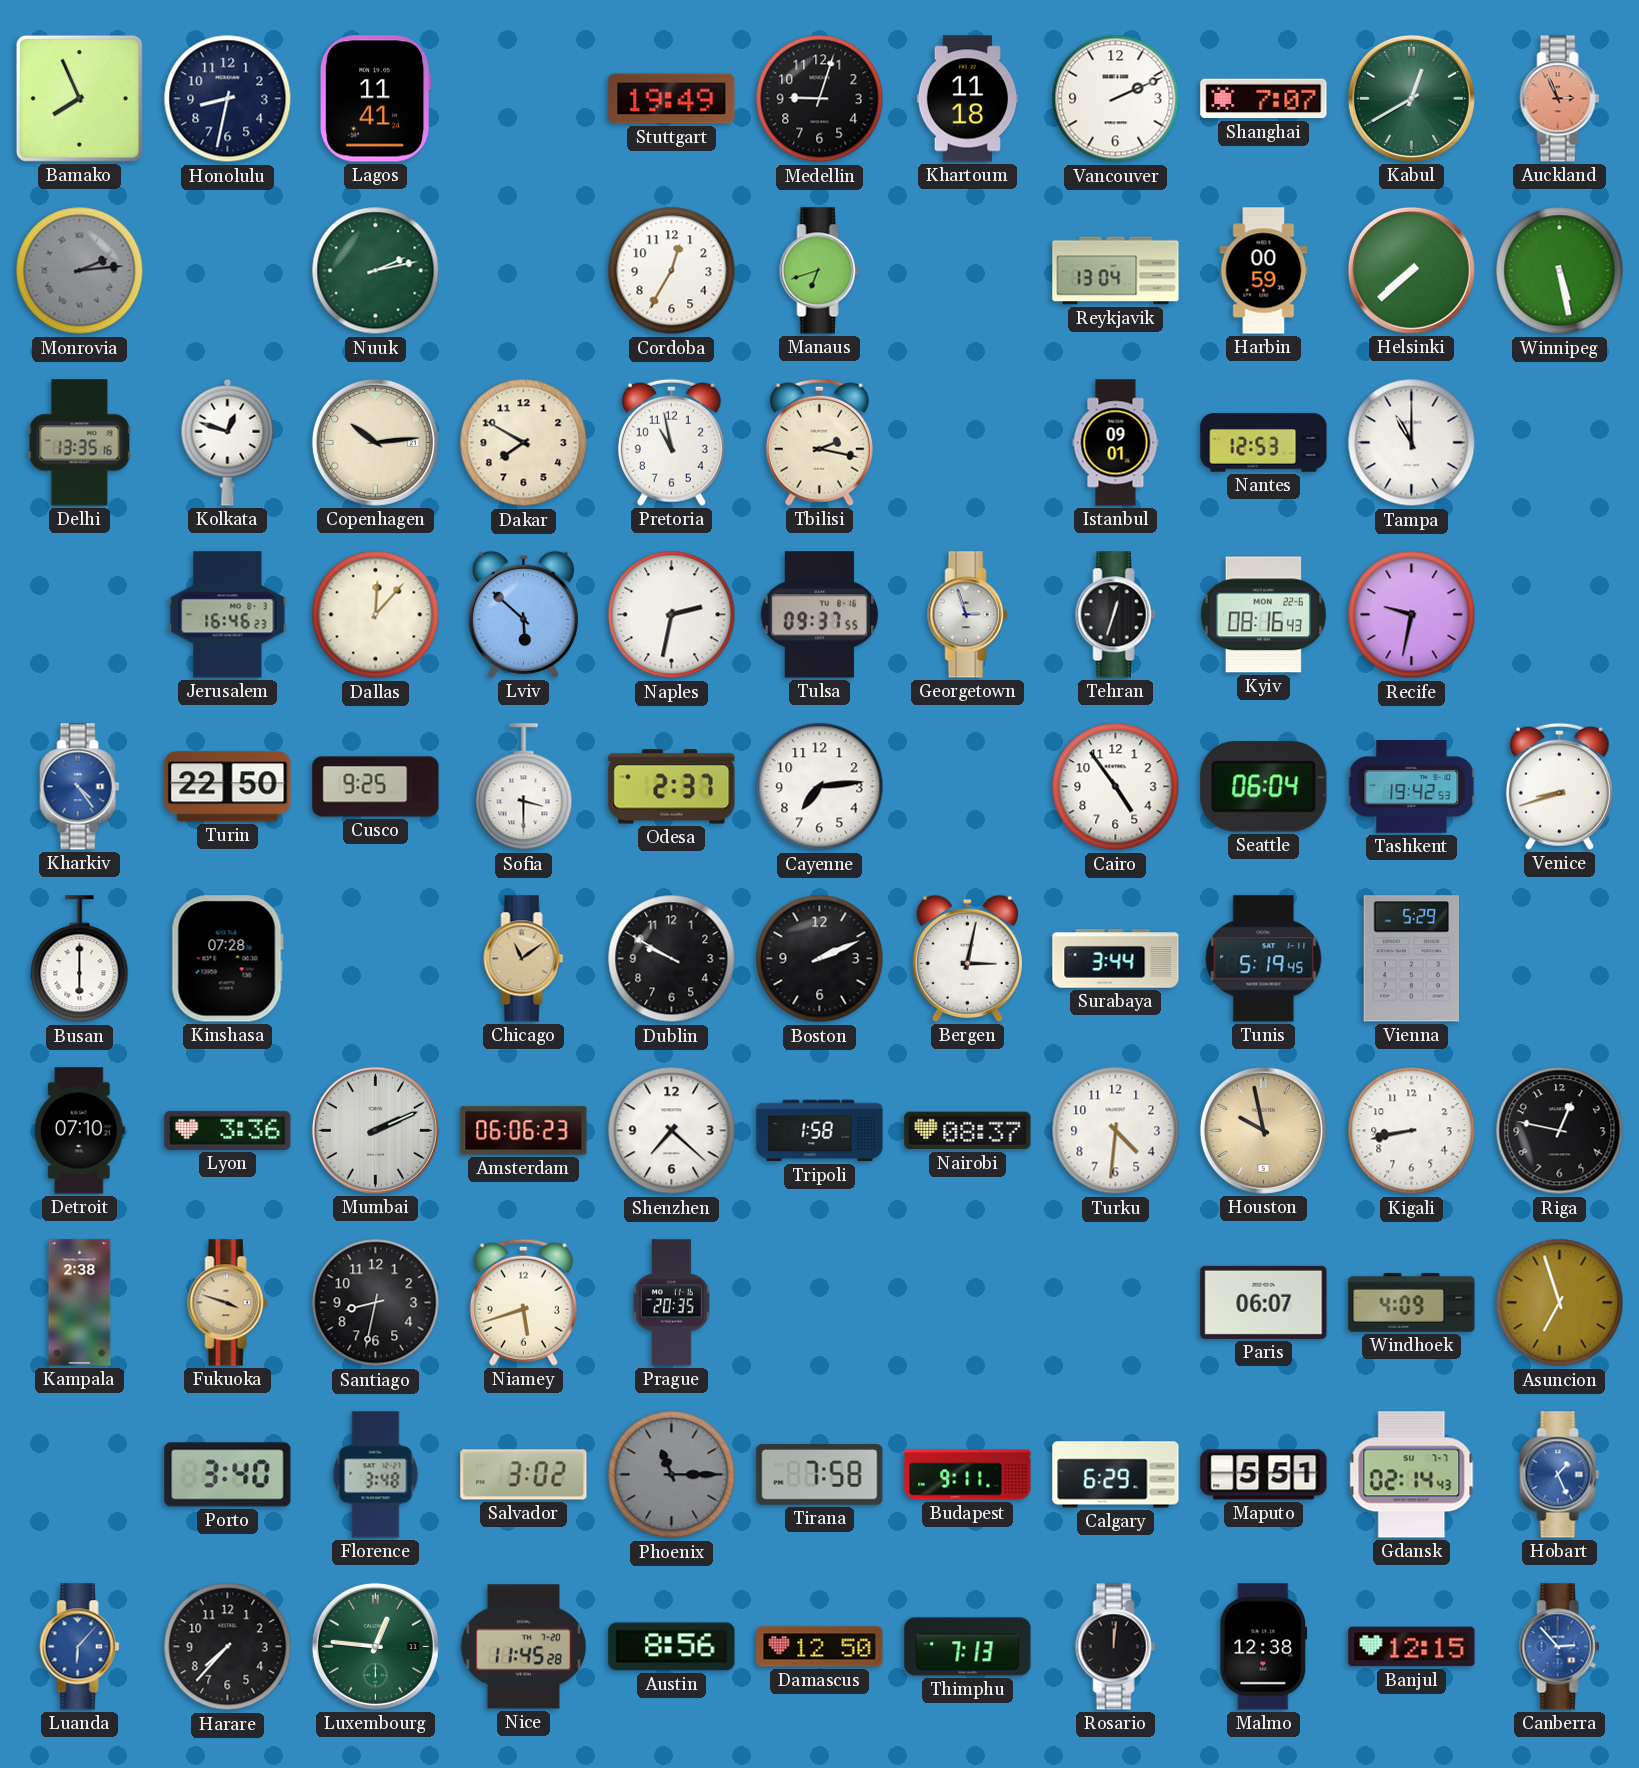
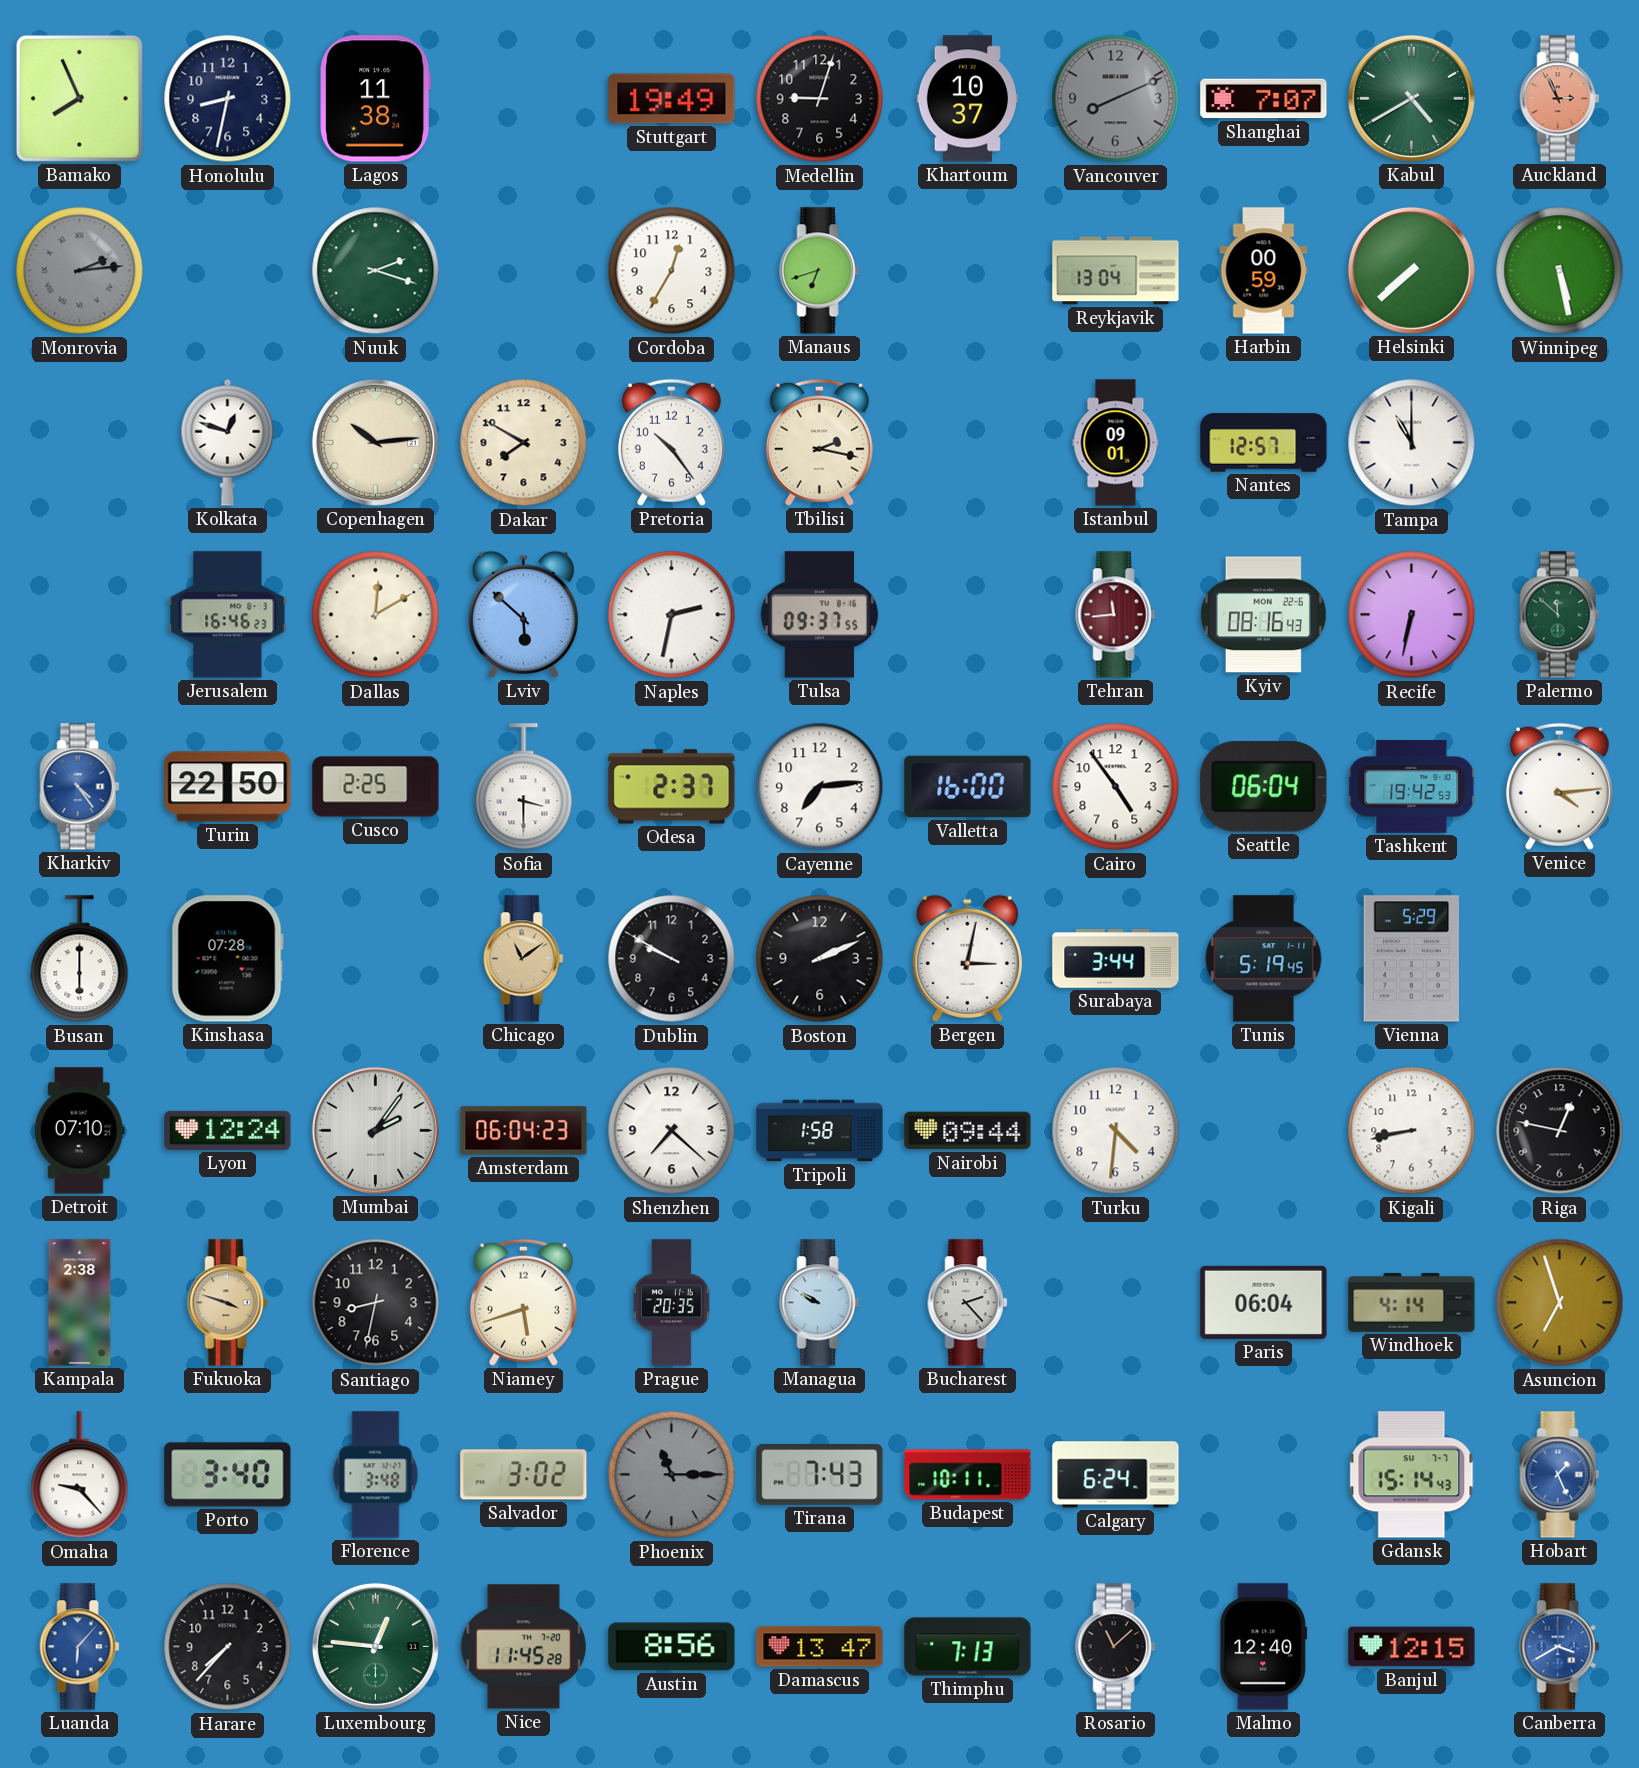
Lagos: 11:41 -> 11:38
Khartoum: 11:18 -> 10:37
Vancouver: 2:11 -> 8:11
Vancouver dial: white -> grey
Kabul: 12:40 -> 4:40
Nuuk: 2:13 -> 2:18
Delhi: 13:35 -> none
Pretoria: 10:58 -> 10:24
Nantes: 12:53 -> 12:57
Dallas: 12:07 -> 12:10
Georgetown: 2:57 -> none
Tehran: 12:33 -> 11:44
Tehran dial: black -> burgundy
Recife: 9:32 -> 6:32
Palermo: none -> 11:52
Cusco: 9:25 -> 2:25
Valletta: none -> 16:00
Venice: 8:42 -> 4:14
Lyon: 3:36 -> 12:24
Mumbai: 2:11 -> 2:06
Amsterdam: 06:06 -> 06:04
Nairobi: 08:37 -> 09:44
Houston: 9:58 -> none
Managua: none -> 9:50
Bucharest: none -> 2:23
Paris: 06:07 -> 06:04
Windhoek: 4:09 -> 4:14
Omaha: none -> 9:23
Tirana: 7:58 -> 7:43
Budapest: 9:11 -> 10:11
Calgary: 6:29 -> 6:24
Maputo: 5:51 -> none
Gdansk: 02:14 -> 15:14
Damascus: 12:50 -> 13:47
Rosario: 12:01 -> 11:08
Malmo: 12:38 -> 12:40
Canberra: 2:53 -> 3:40
